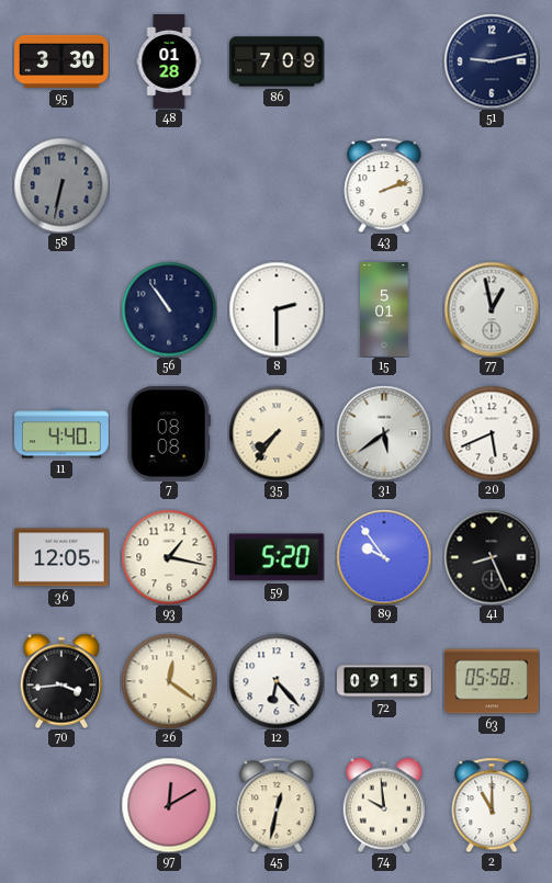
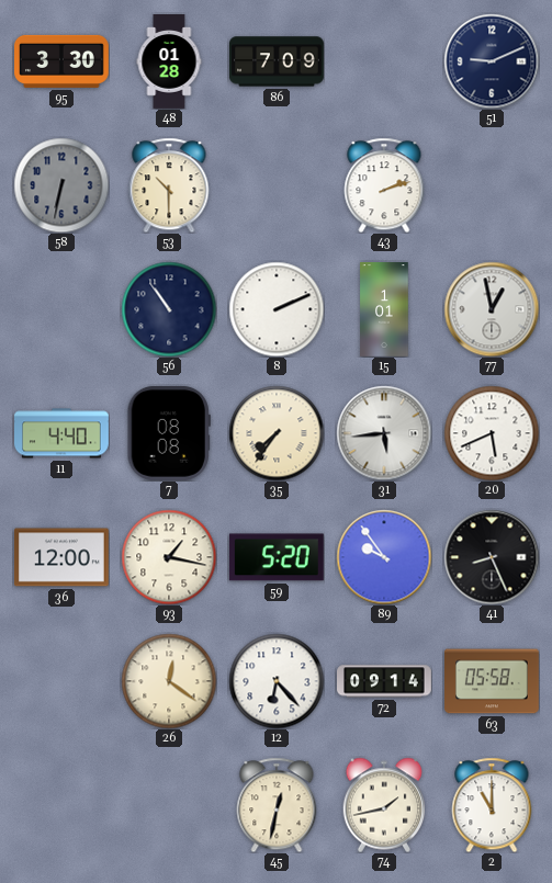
51: 9:13 -> 9:11
53: none -> 10:30
8: 2:30 -> 2:11
15: 5:01 -> 1:01
31: 5:39 -> 5:44
36: 12:05 -> 12:00
70: 3:44 -> none
72: 09:15 -> 09:14
97: 12:10 -> none
74: 9:59 -> 1:43
